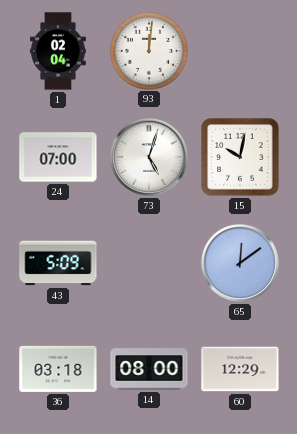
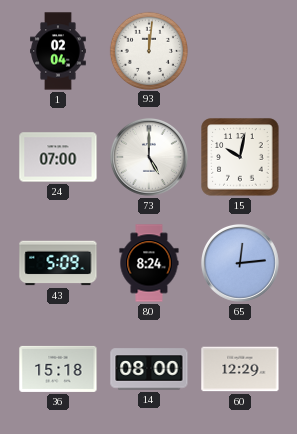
73: 5:03 -> 5:00
80: none -> 8:24
65: 12:09 -> 12:14
36: 03:18 -> 15:18
